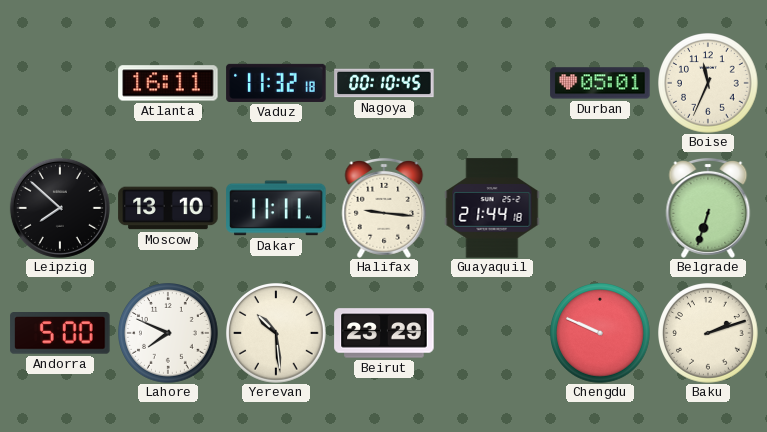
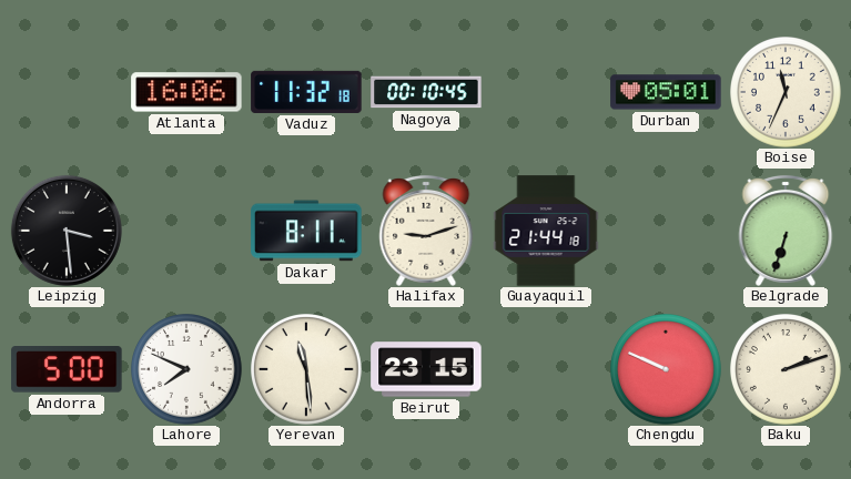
Atlanta: 16:11 -> 16:06
Leipzig: 7:52 -> 3:29
Moscow: 13:10 -> none
Dakar: 11:11 -> 8:11
Halifax: 9:16 -> 9:12
Yerevan: 10:29 -> 11:29
Beirut: 23:29 -> 23:15
